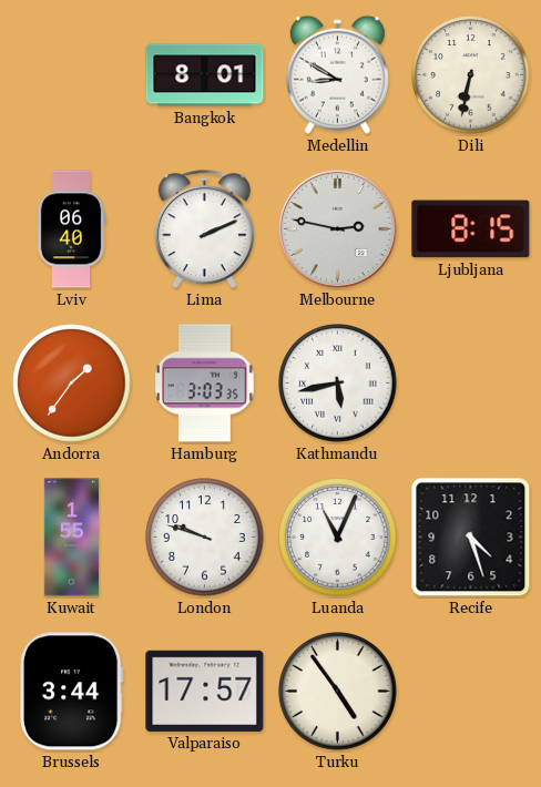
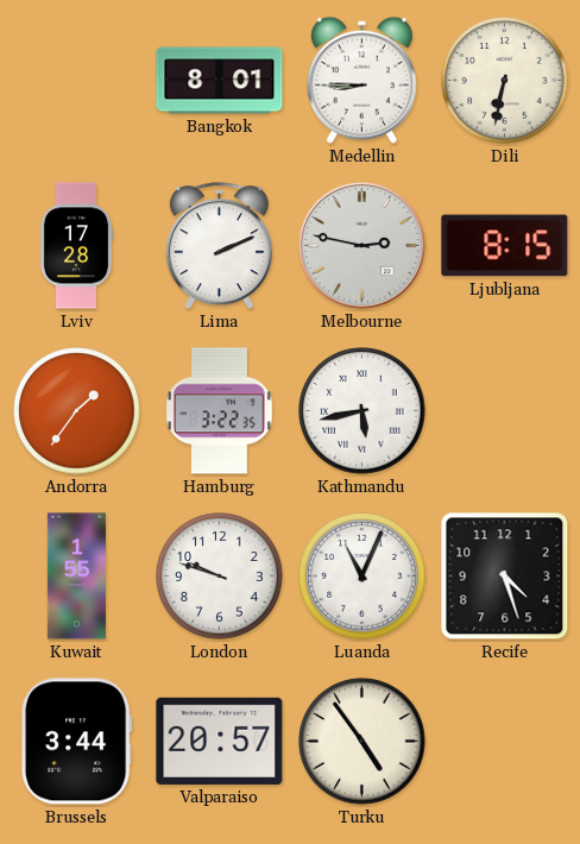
Medellin: 8:50 -> 8:45
Lviv: 06:40 -> 17:28
Hamburg: 3:03 -> 3:22
Valparaiso: 17:57 -> 20:57
